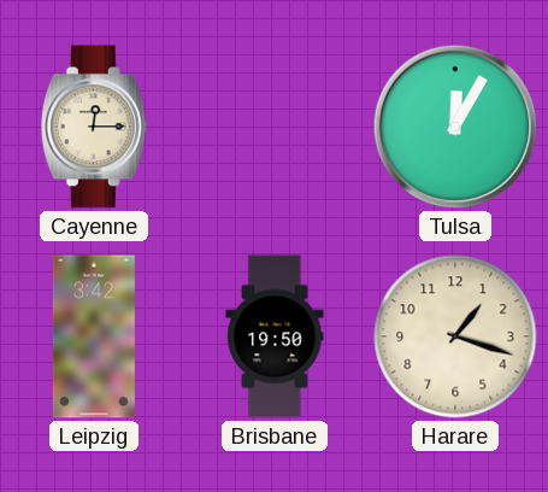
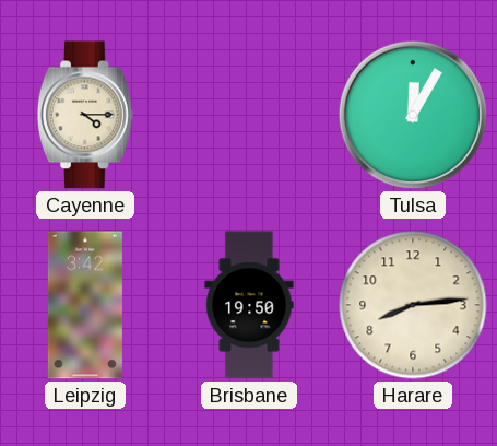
Cayenne: 12:15 -> 4:15
Harare: 1:18 -> 8:14
